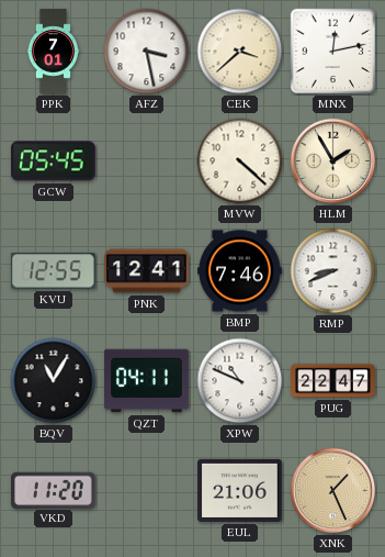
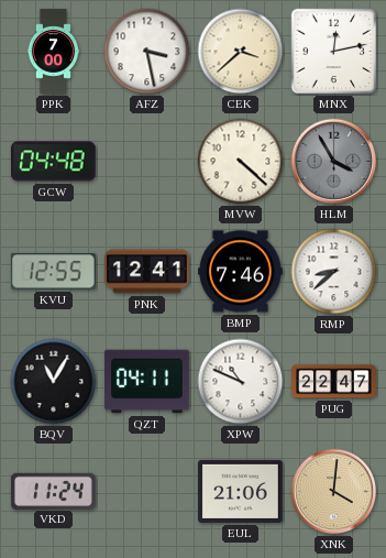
PPK: 7:01 -> 7:00
GCW: 05:45 -> 04:48
HLM: 1:55 -> 3:55
HLM dial: cream -> grey
RMP: 8:41 -> 8:38
VKD: 11:20 -> 11:24
XNK: 1:26 -> 4:01
